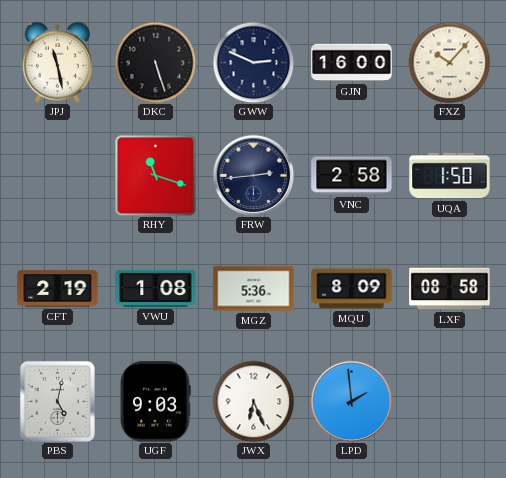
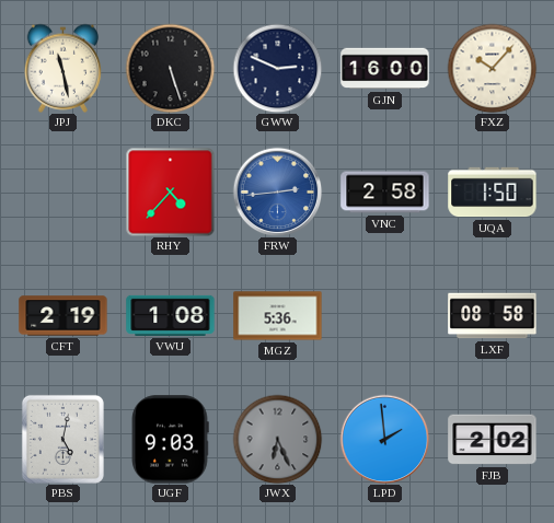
RHY: 11:18 -> 4:37
FRW dial: navy -> blue
MQU: 8:09 -> none
JWX dial: white -> grey
FJB: none -> 2:02
